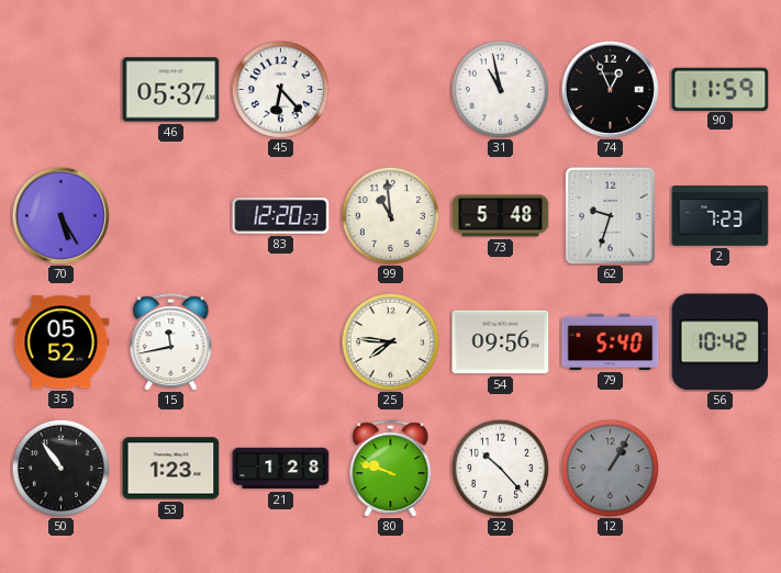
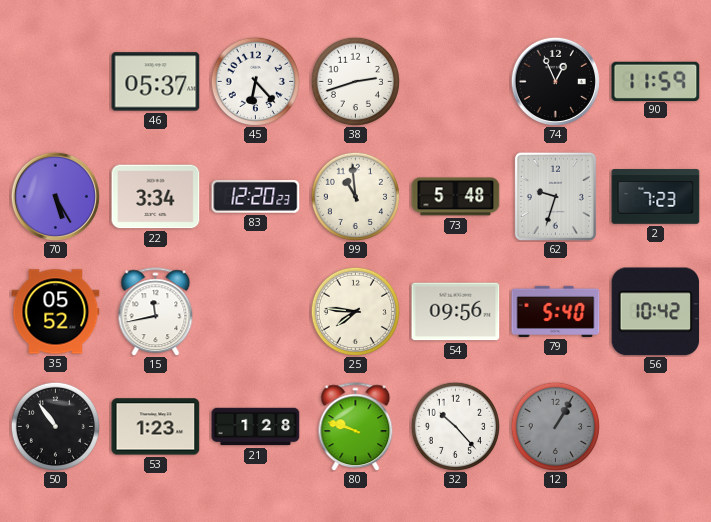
38: none -> 2:42
31: 10:58 -> none
22: none -> 3:34
